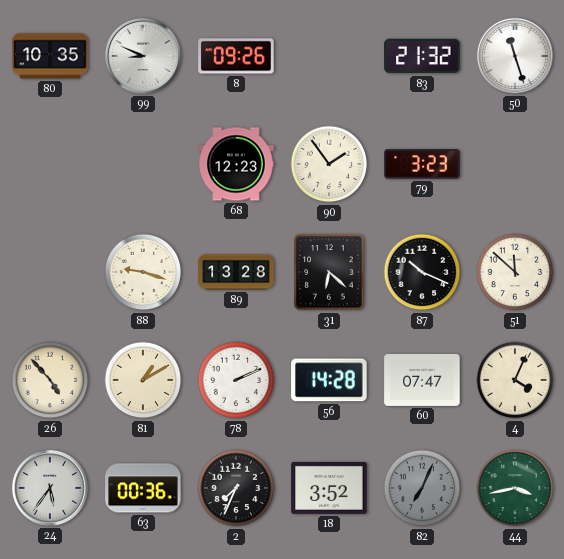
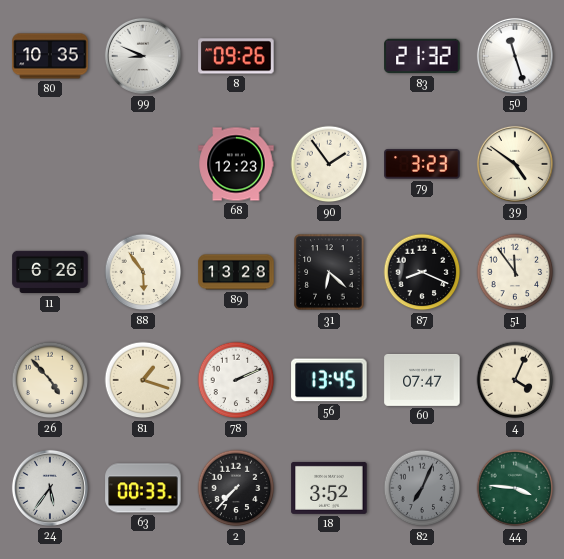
39: none -> 4:51
11: none -> 6:26
88: 9:18 -> 5:54
87: 10:19 -> 8:19
51: 11:52 -> 11:54
81: 1:10 -> 1:18
56: 14:28 -> 13:45
63: 00:36 -> 00:33
2: 7:34 -> 7:37
44: 3:43 -> 3:46
